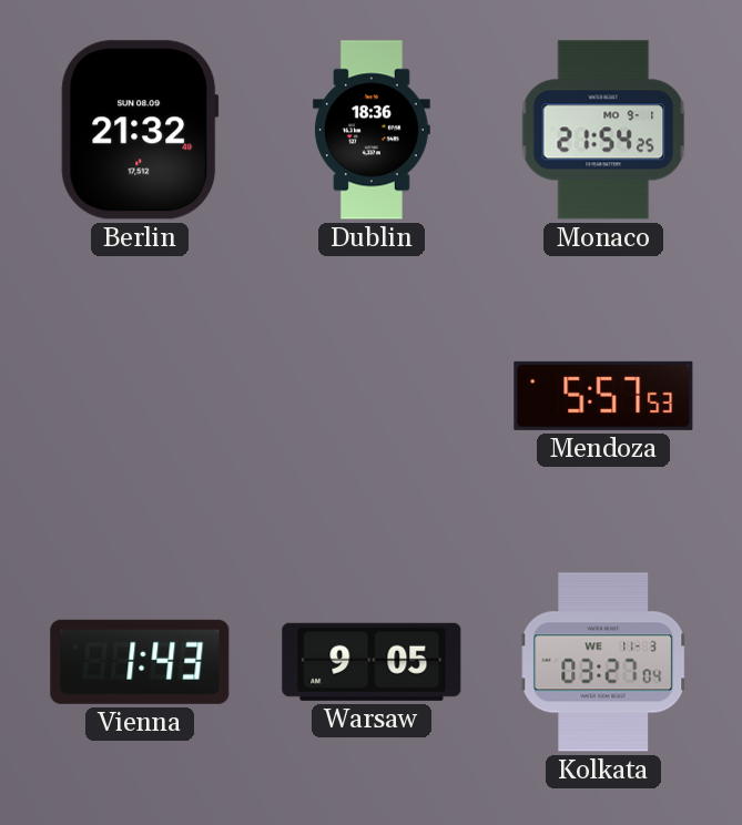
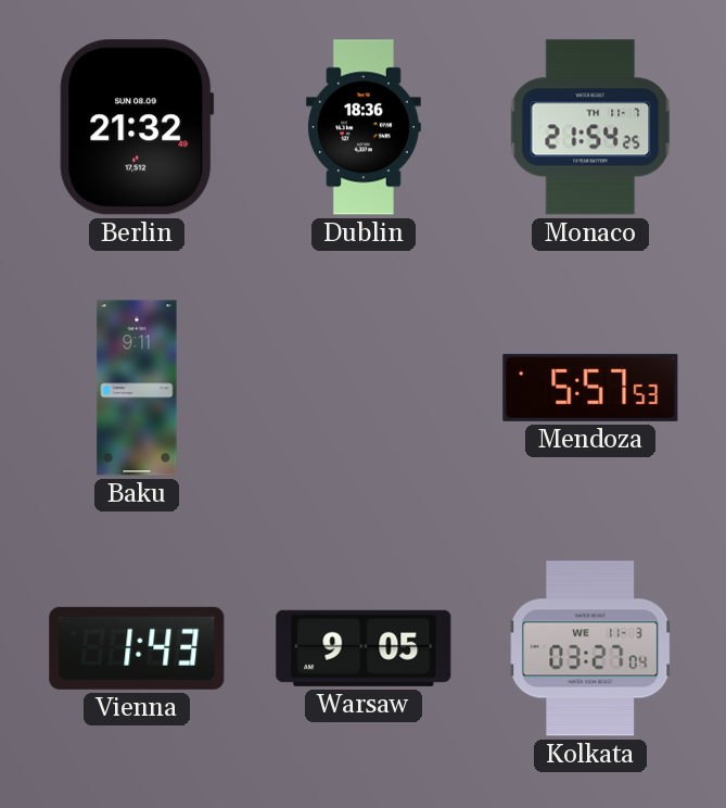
Monaco date: MO 9-1 -> TH 11-7
Baku: none -> 9:11
